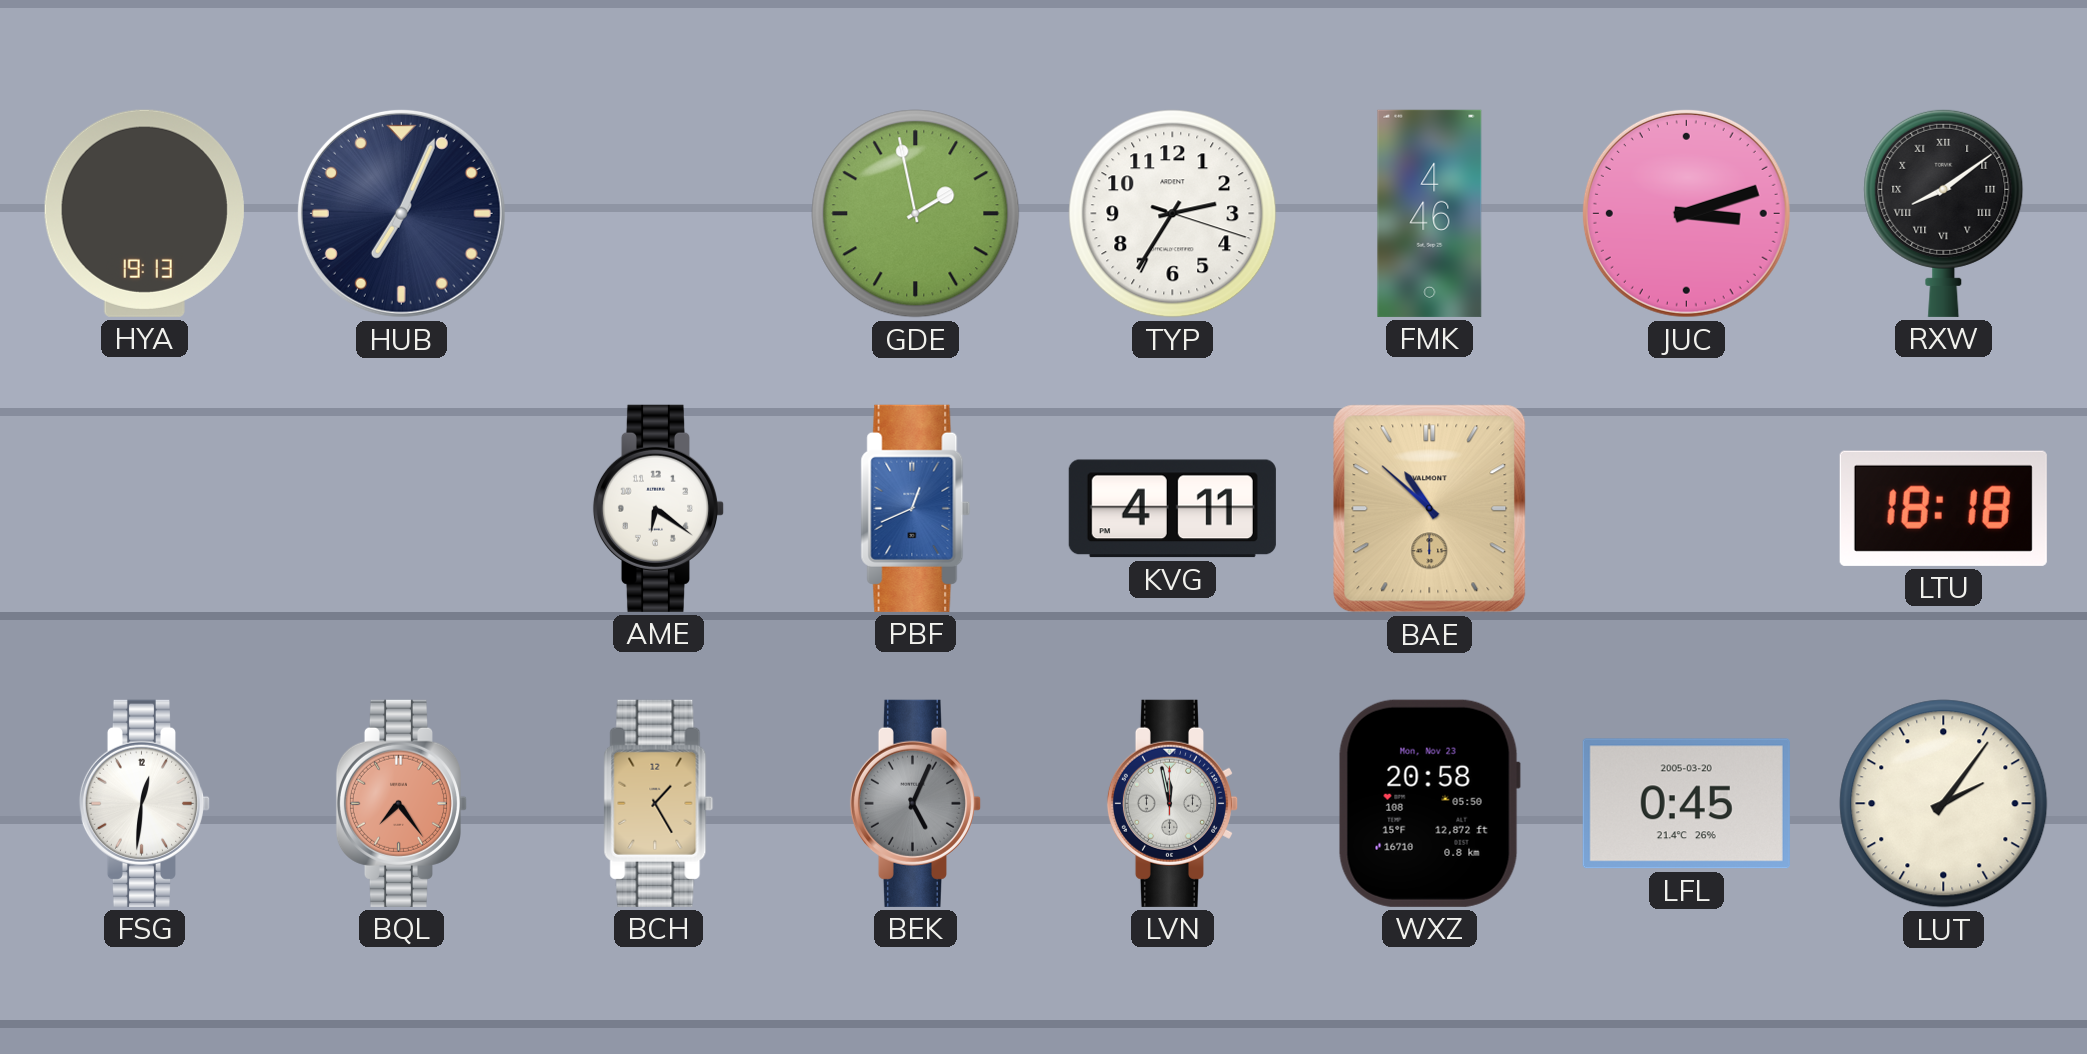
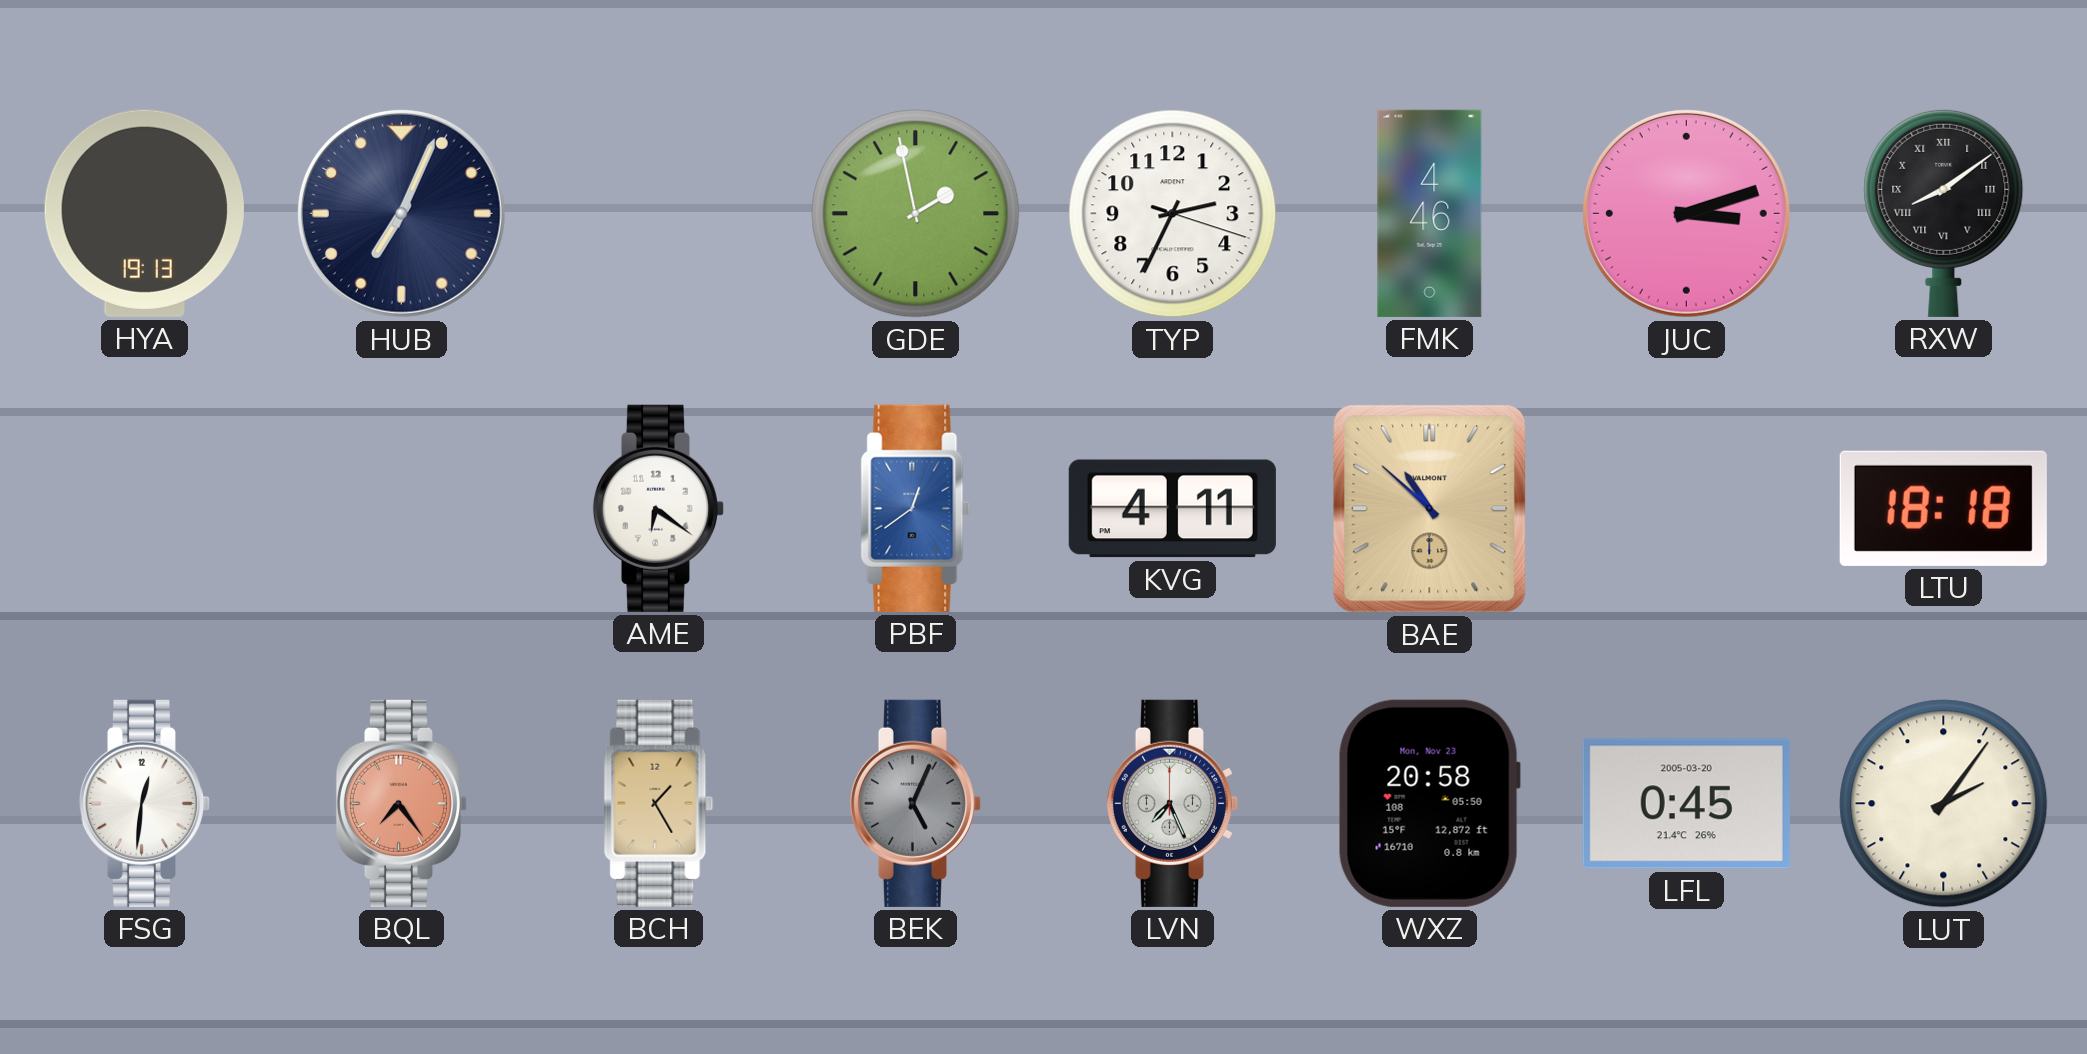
TYP: 2:35 -> 2:34
PBF: 12:41 -> 12:39
LVN: 11:58 -> 7:26
